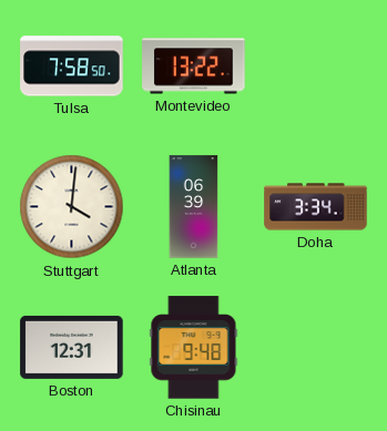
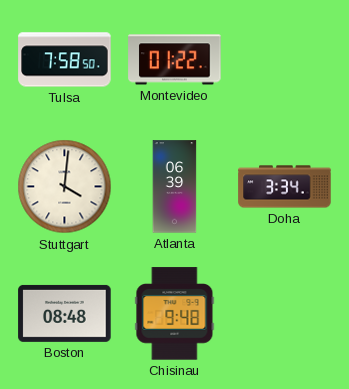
Montevideo: 13:22 -> 01:22
Boston: 12:31 -> 08:48
